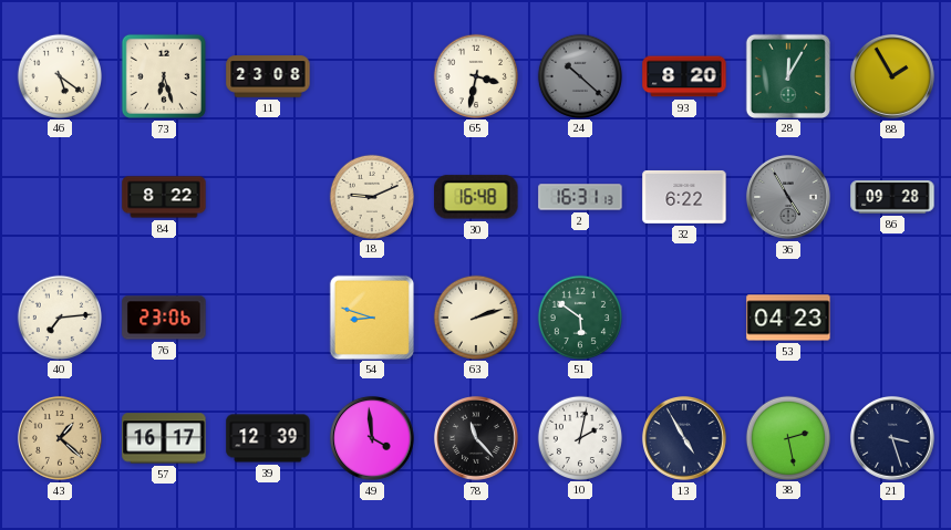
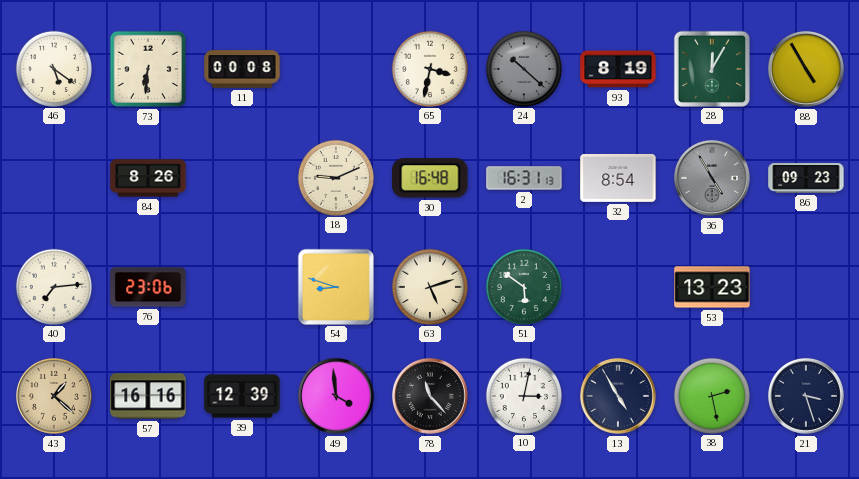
73: 6:27 -> 6:31
11: 23:08 -> 00:08
93: 8:20 -> 8:19
88: 1:55 -> 4:55
84: 8:22 -> 8:26
32: 6:22 -> 8:54
86: 09:28 -> 09:23
63: 2:12 -> 5:12
53: 04:23 -> 13:23
57: 16:17 -> 16:16
10: 2:02 -> 3:02
